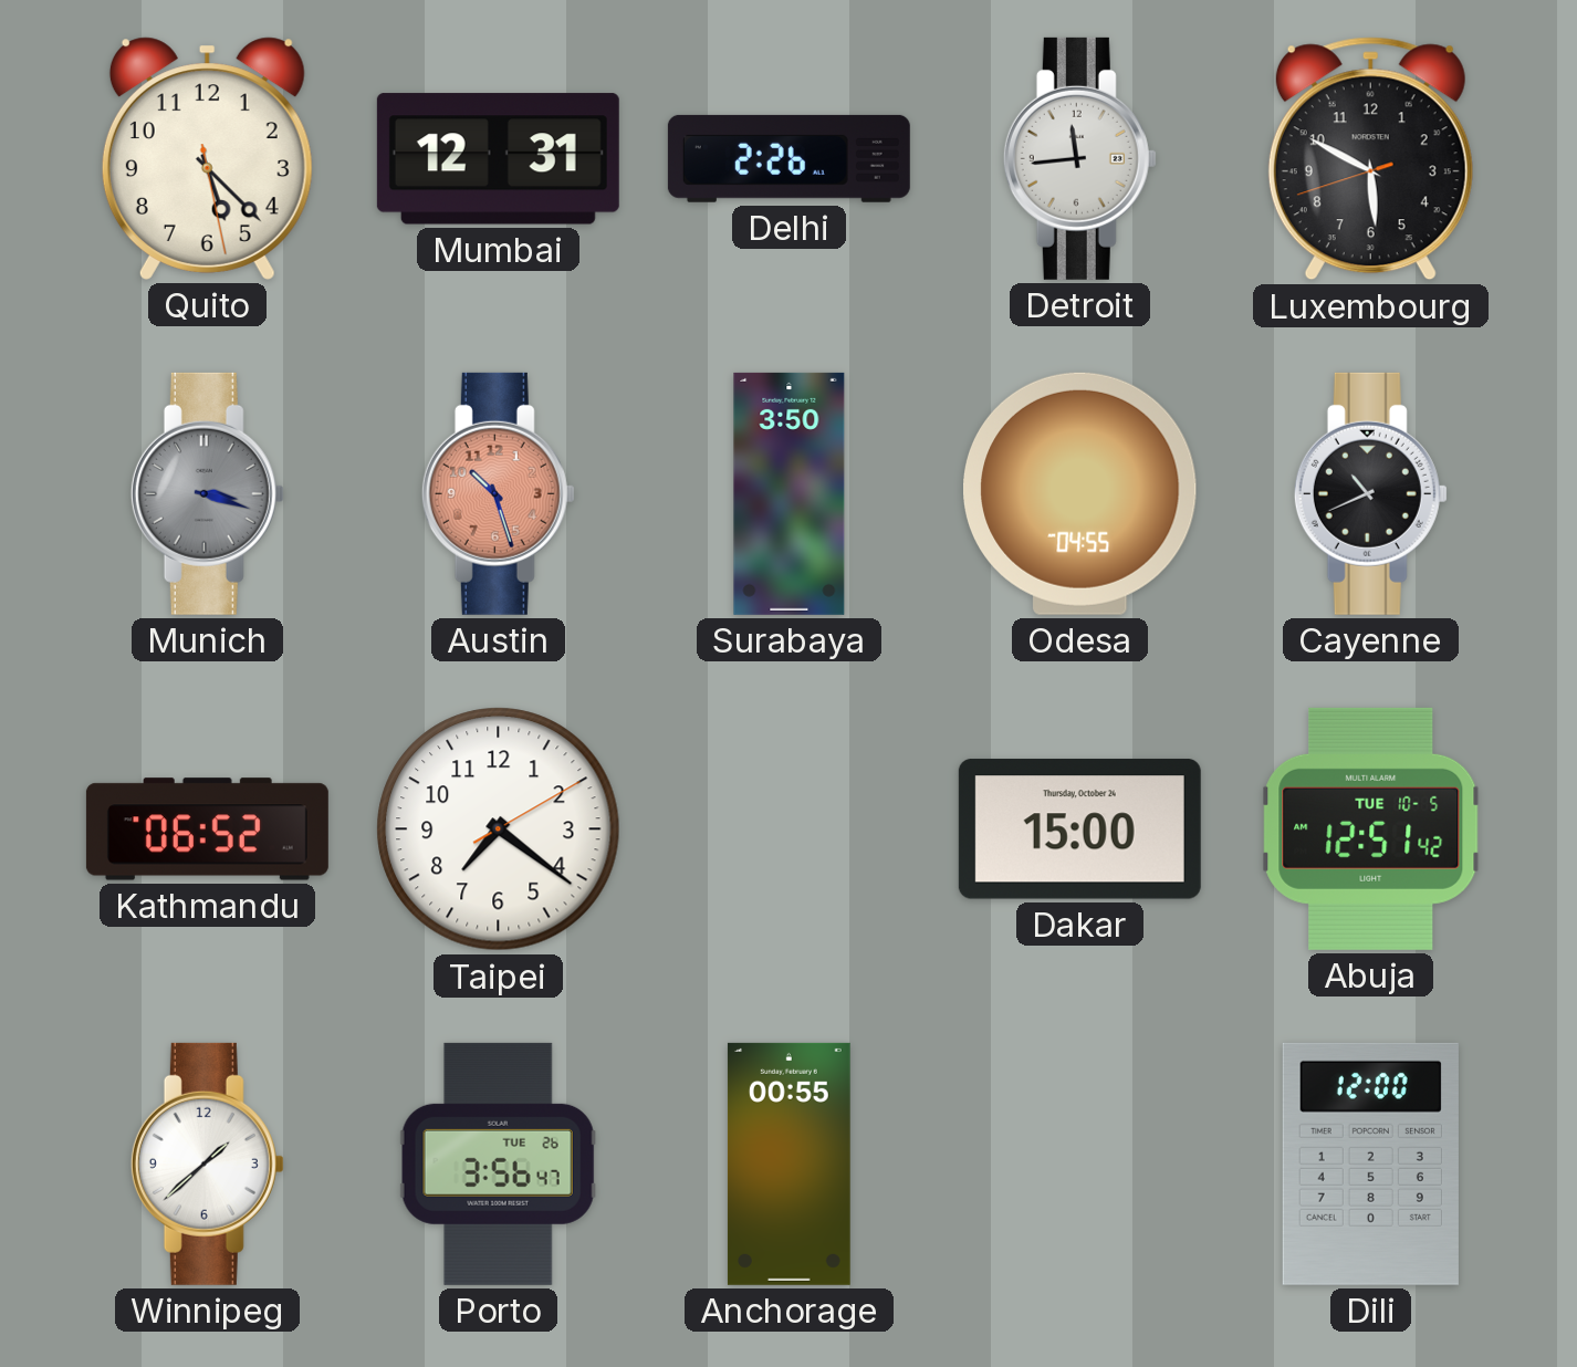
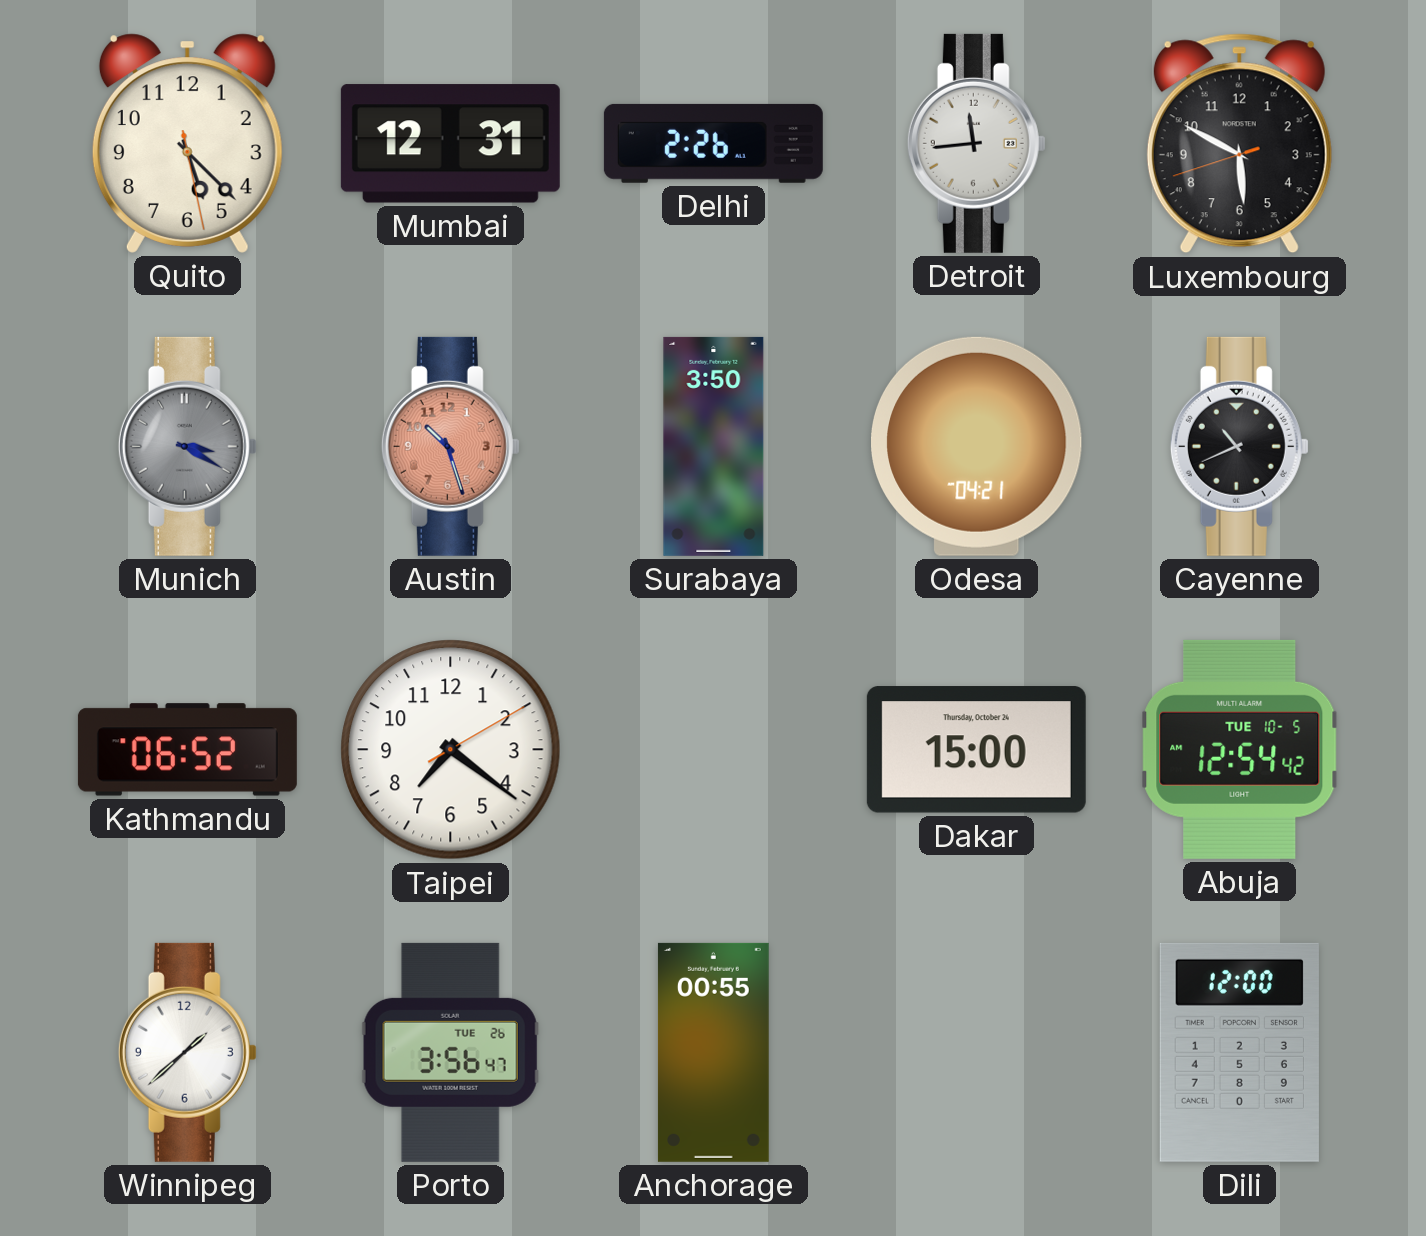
Munich: 3:18 -> 3:20
Odesa: 04:55 -> 04:21
Abuja: 12:51 -> 12:54
